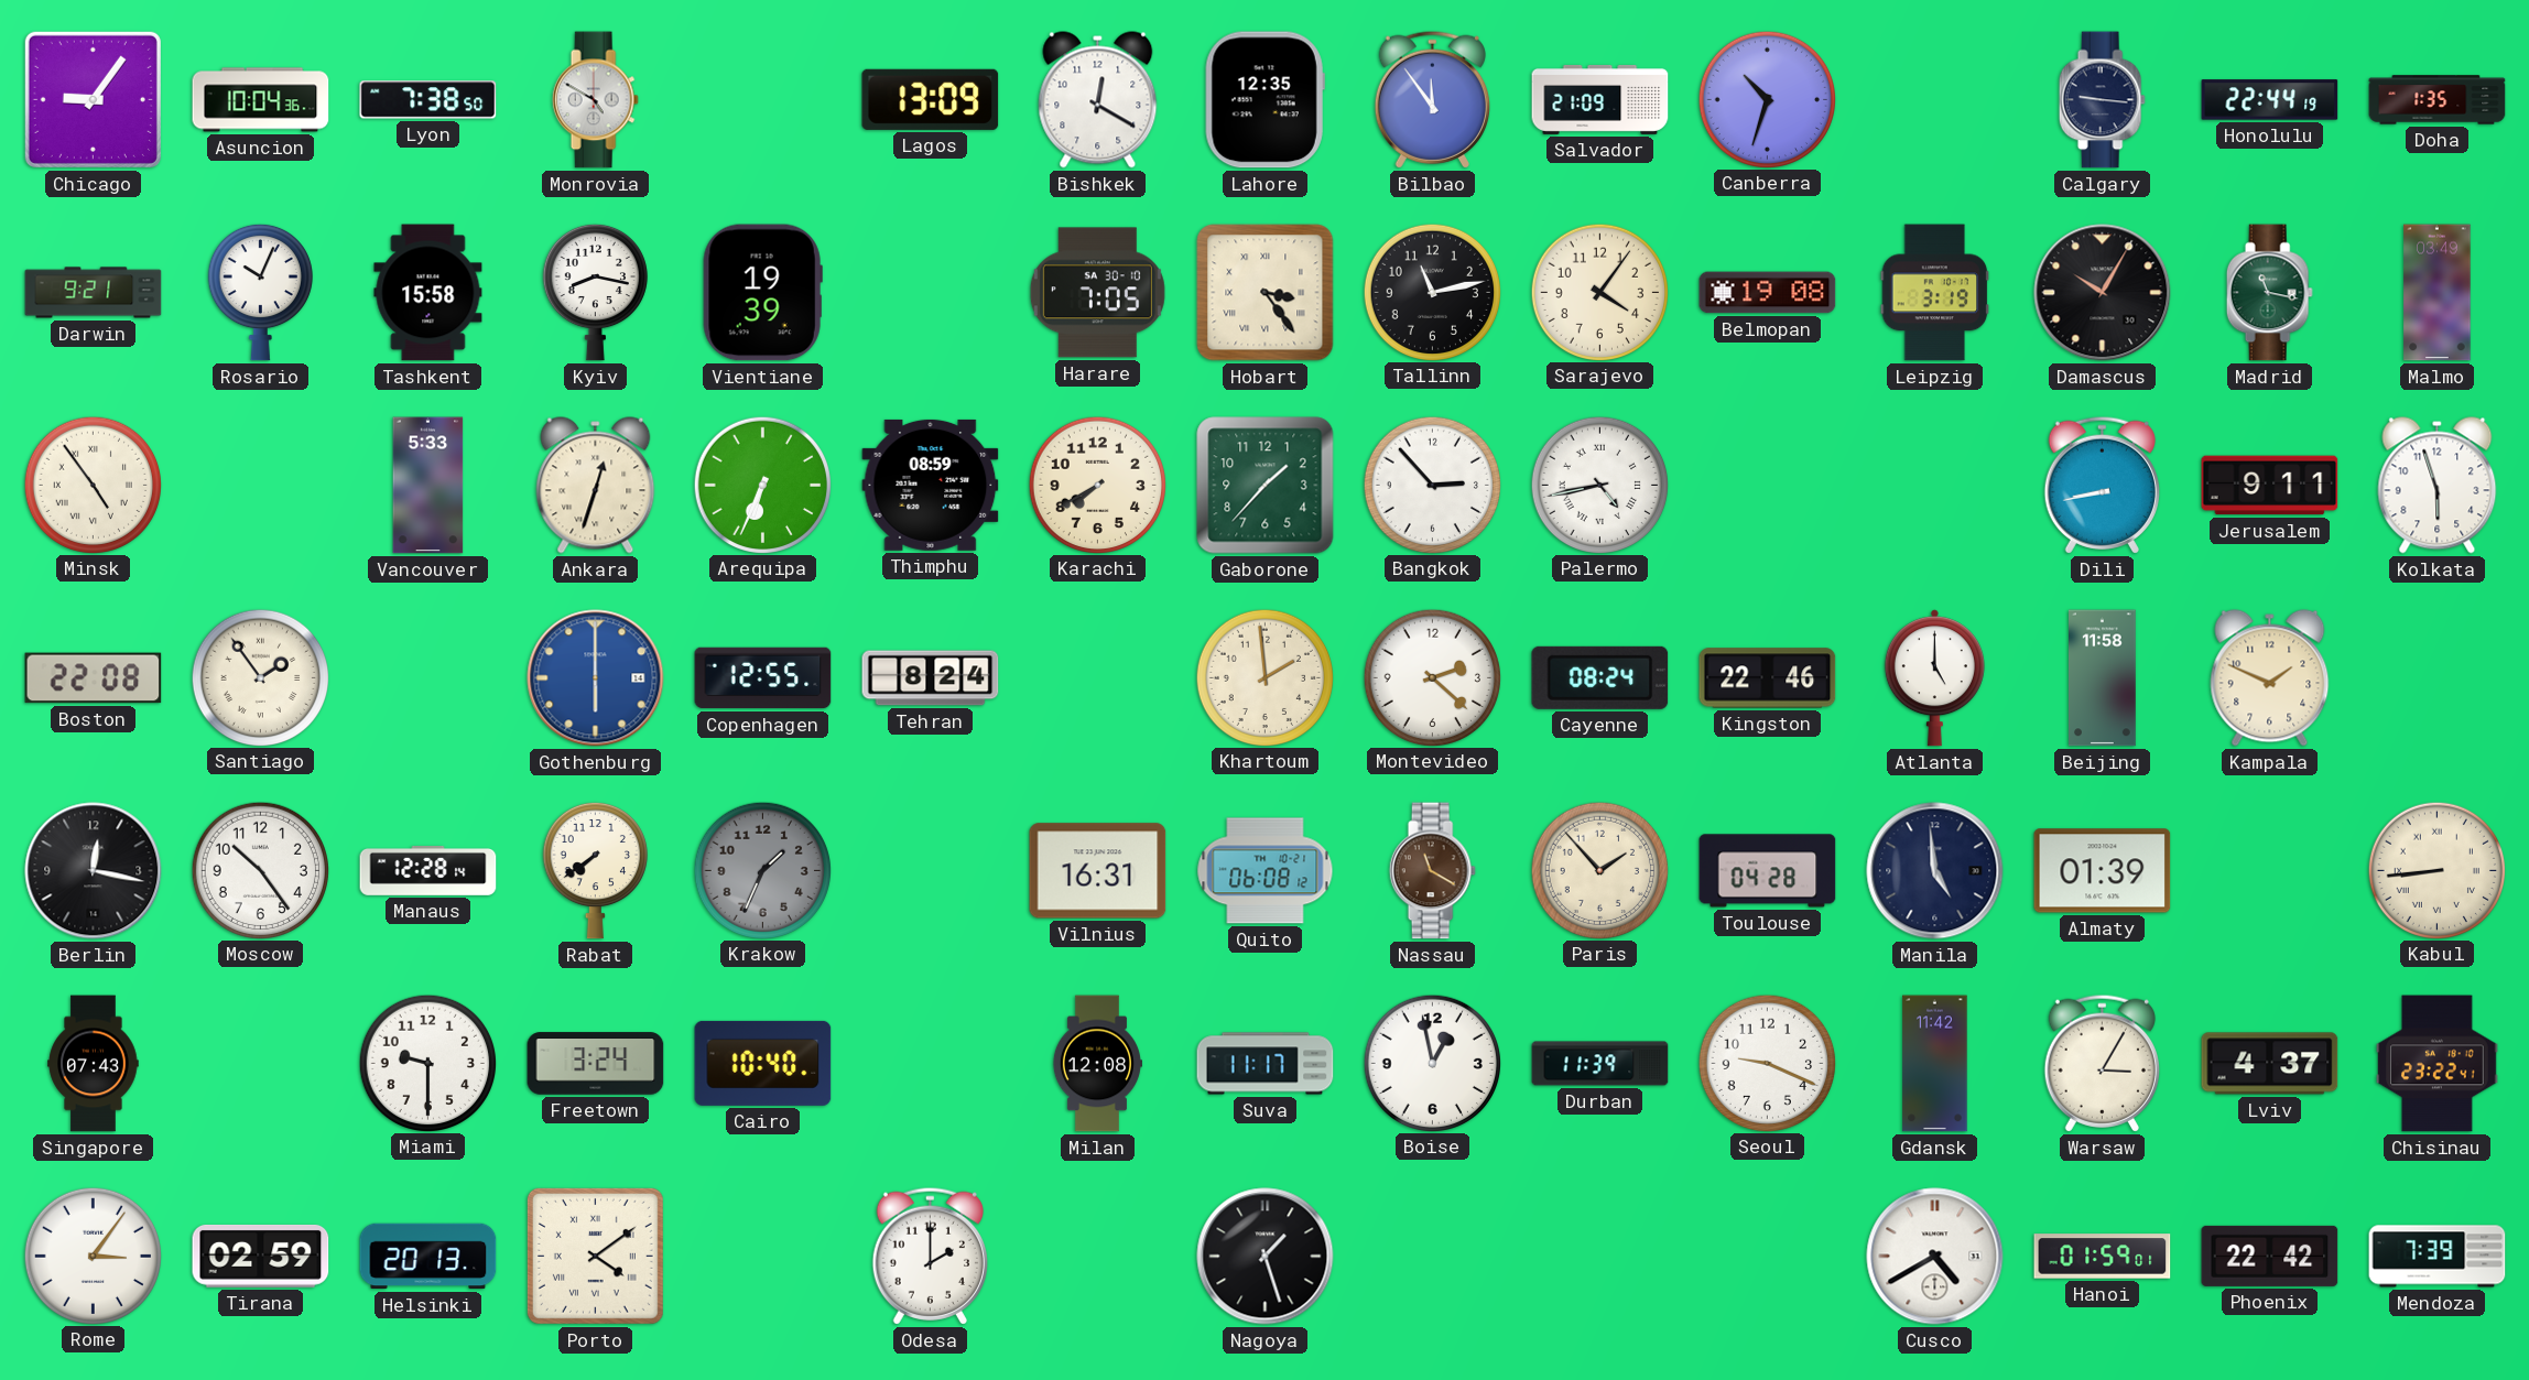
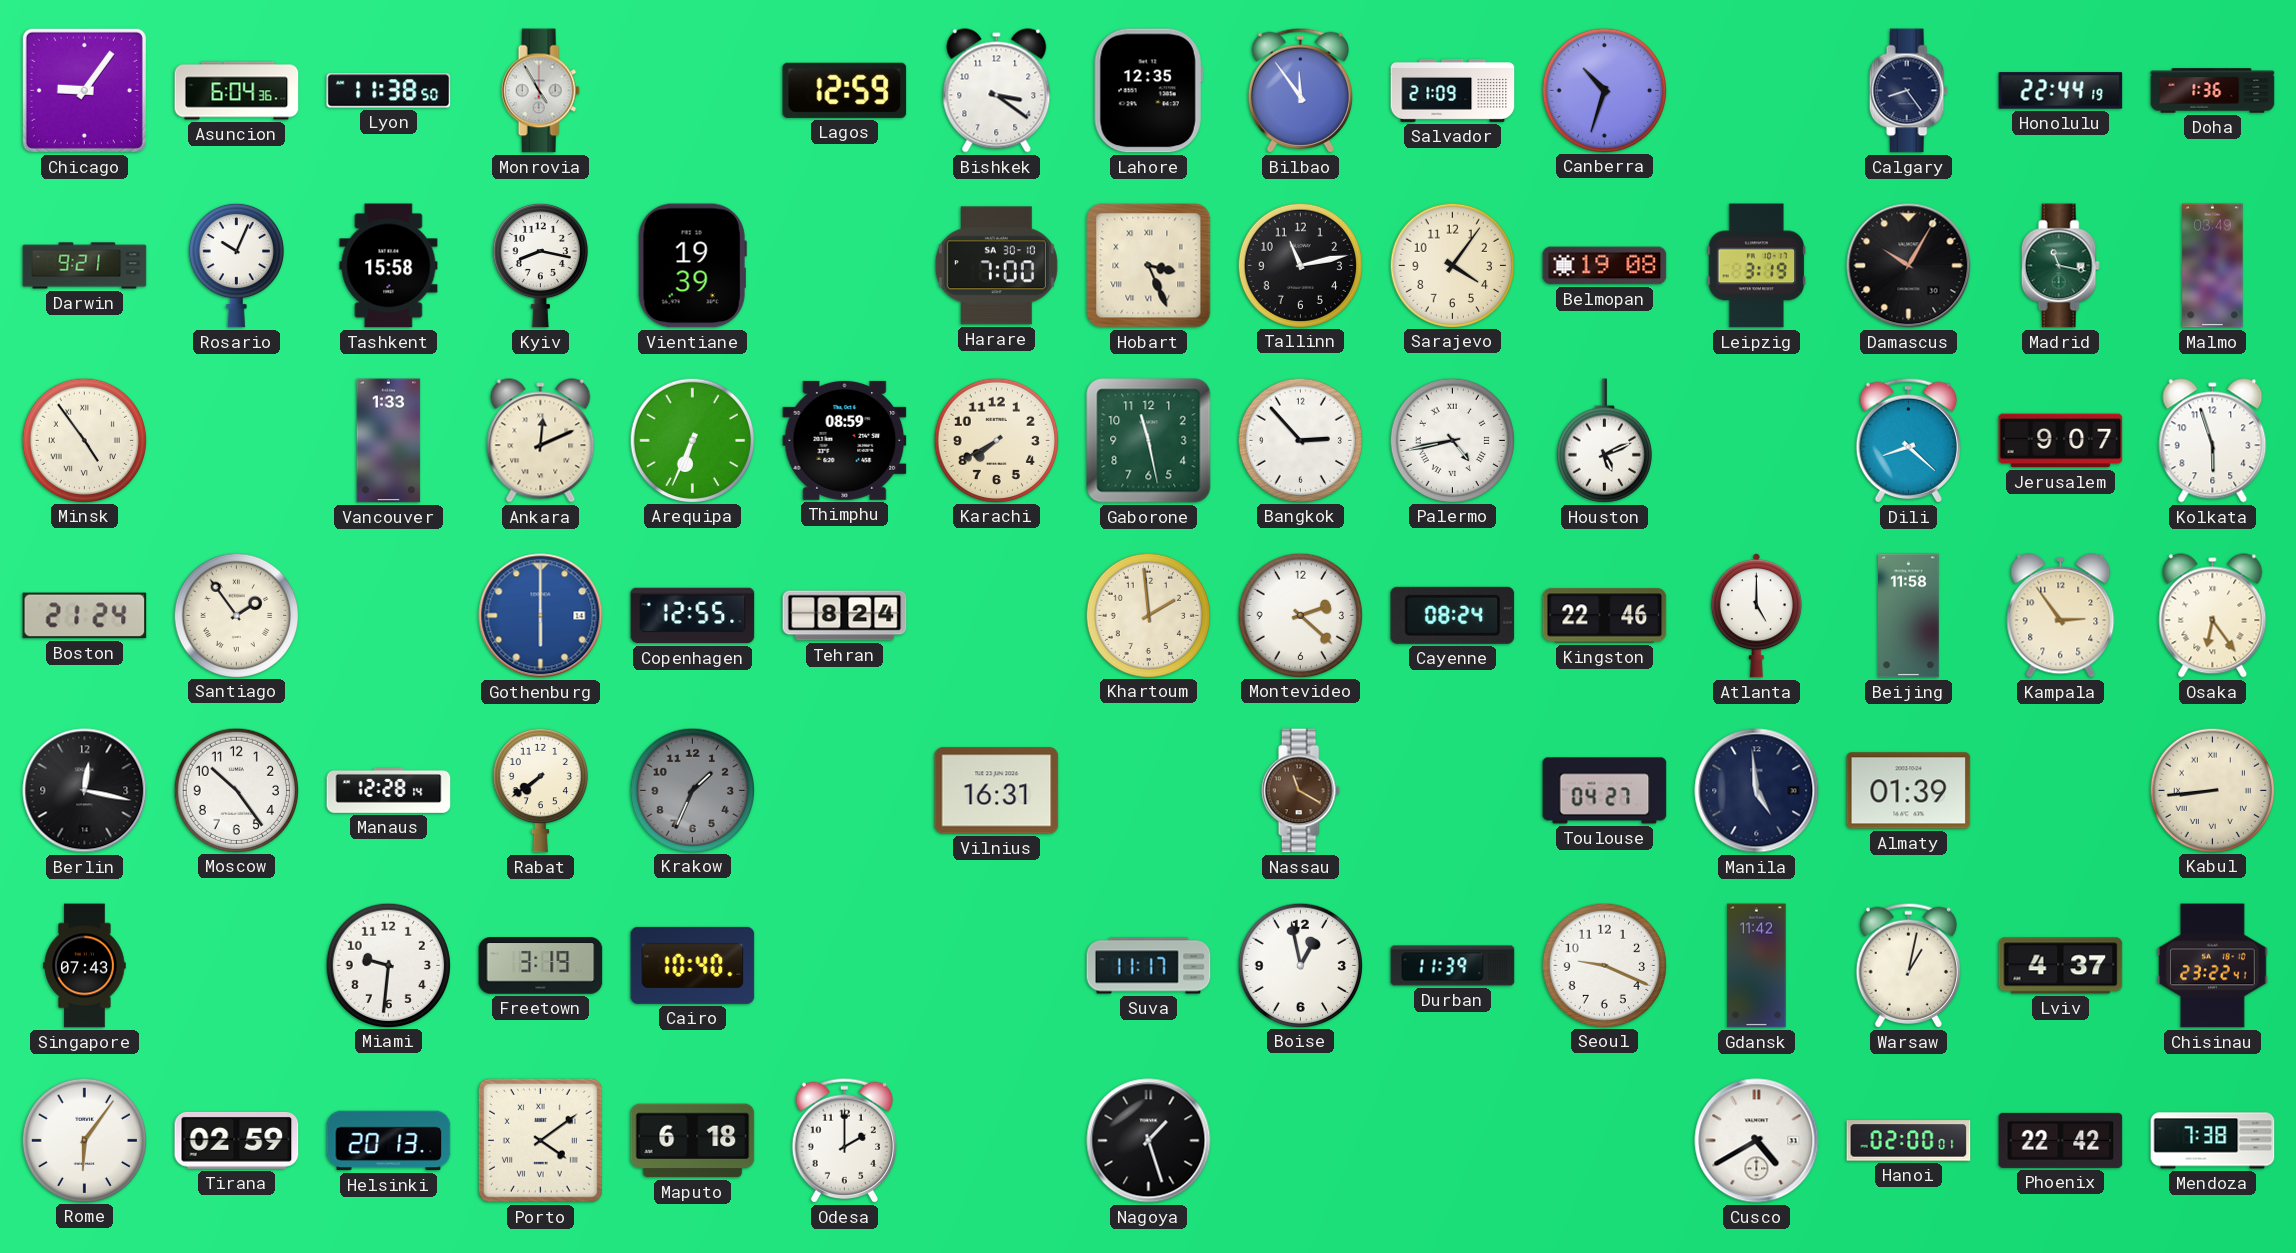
Asuncion: 10:04 -> 6:04
Lyon: 7:38 -> 11:38
Monrovia: 4:50 -> 4:55
Lagos: 13:09 -> 12:59
Bishkek: 12:20 -> 3:21
Calgary: 9:16 -> 8:24
Doha: 1:35 -> 1:36
Harare: 7:05 -> 7:00
Hobart: 3:24 -> 3:26
Vancouver: 5:33 -> 1:33
Ankara: 12:33 -> 12:11
Gaborone: 1:37 -> 11:28
Houston: none -> 5:11
Dili: 8:43 -> 8:22
Jerusalem: 9:11 -> 9:07
Boston: 22:08 -> 21:24
Kampala: 1:49 -> 2:54
Osaka: none -> 6:24
Quito: 06:08 -> none
Paris: 1:53 -> none
Toulouse: 04:28 -> 04:27
Miami: 9:30 -> 9:31
Freetown: 3:24 -> 3:19
Milan: 12:08 -> none
Warsaw: 3:05 -> 1:02
Rome: 3:06 -> 6:06
Maputo: none -> 6:18
Hanoi: 01:59 -> 02:00
Mendoza: 7:39 -> 7:38
